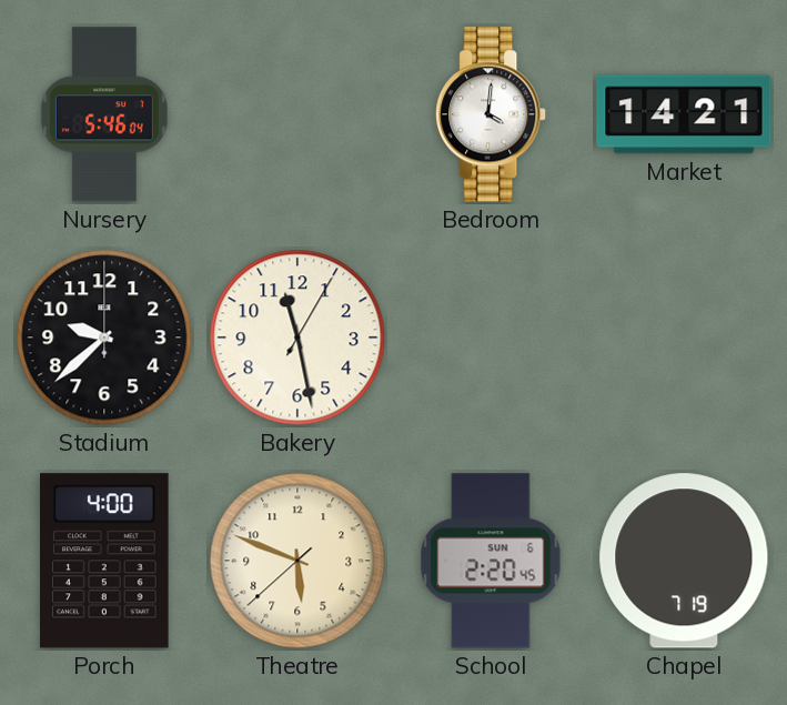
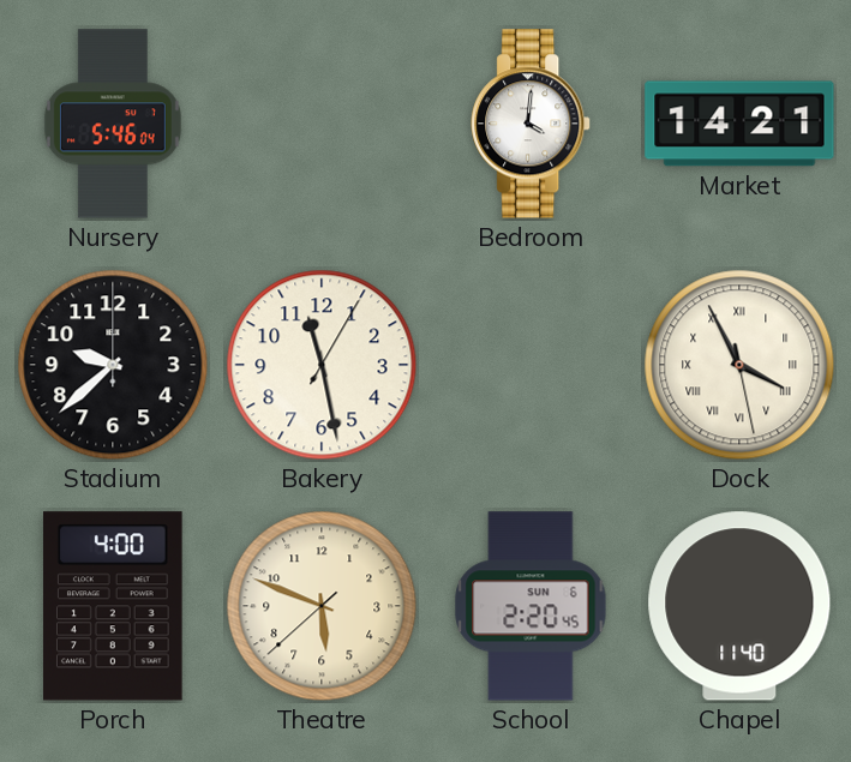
Dock: none -> 3:55
Chapel: 7:19 -> 11:40
